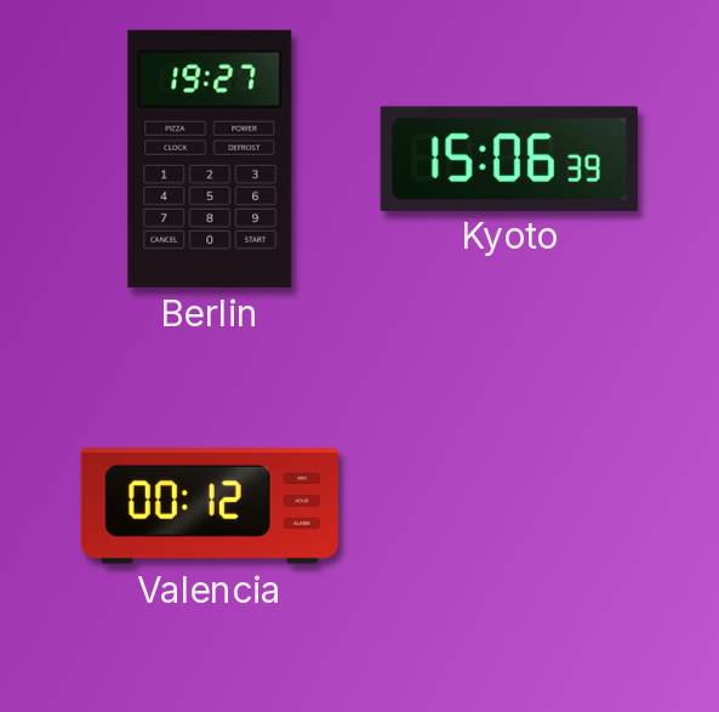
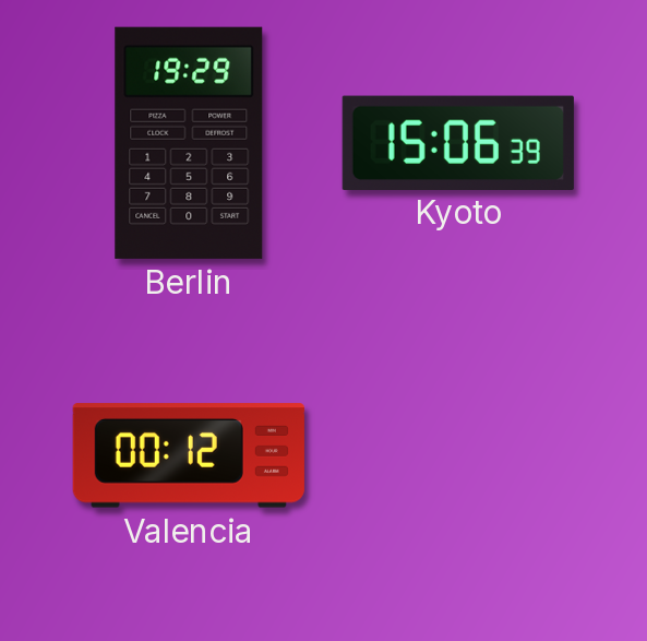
Berlin: 19:27 -> 19:29
